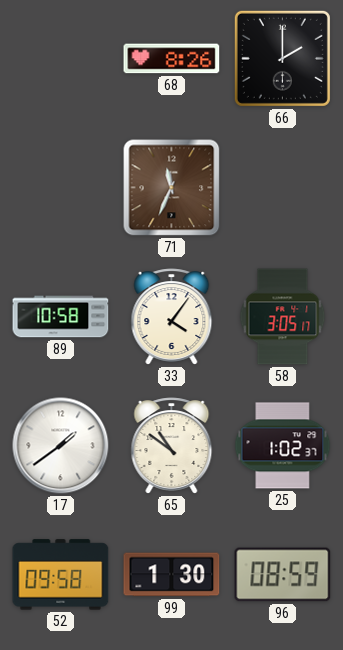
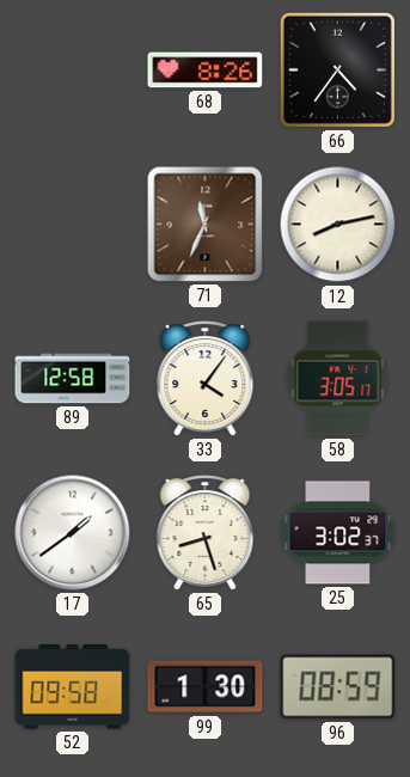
66: 2:00 -> 4:36
12: none -> 8:13
89: 10:58 -> 12:58
65: 10:51 -> 8:27
25: 1:02 -> 3:02
